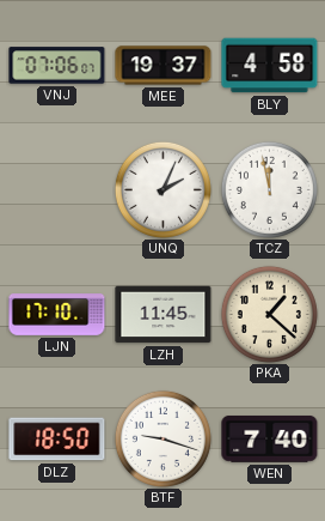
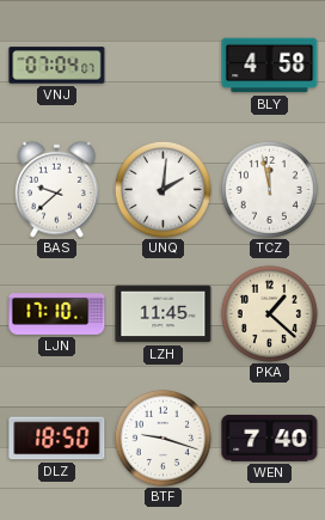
VNJ: 07:06 -> 07:04
MEE: 19:37 -> none
BAS: none -> 9:38
UNQ: 2:04 -> 2:01
